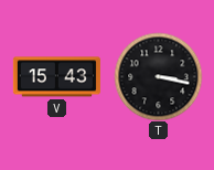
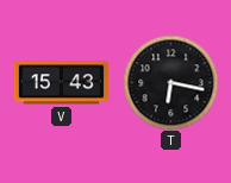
T: 3:17 -> 6:17
